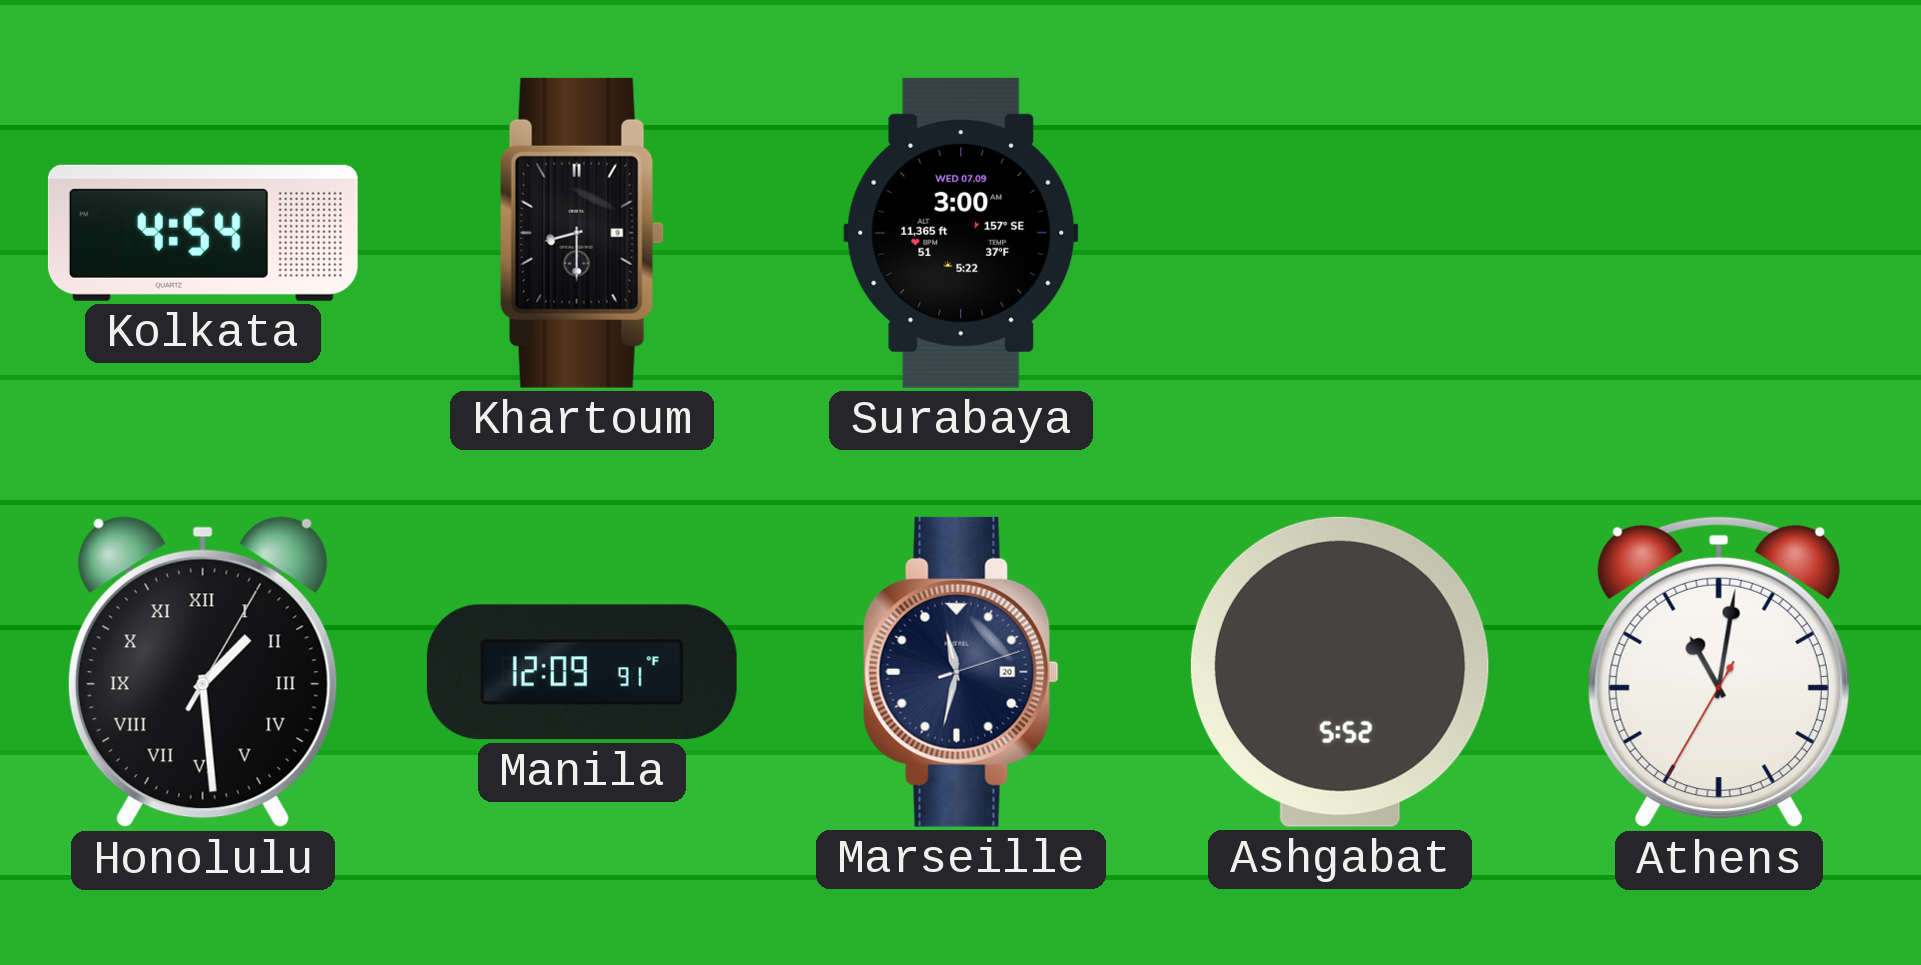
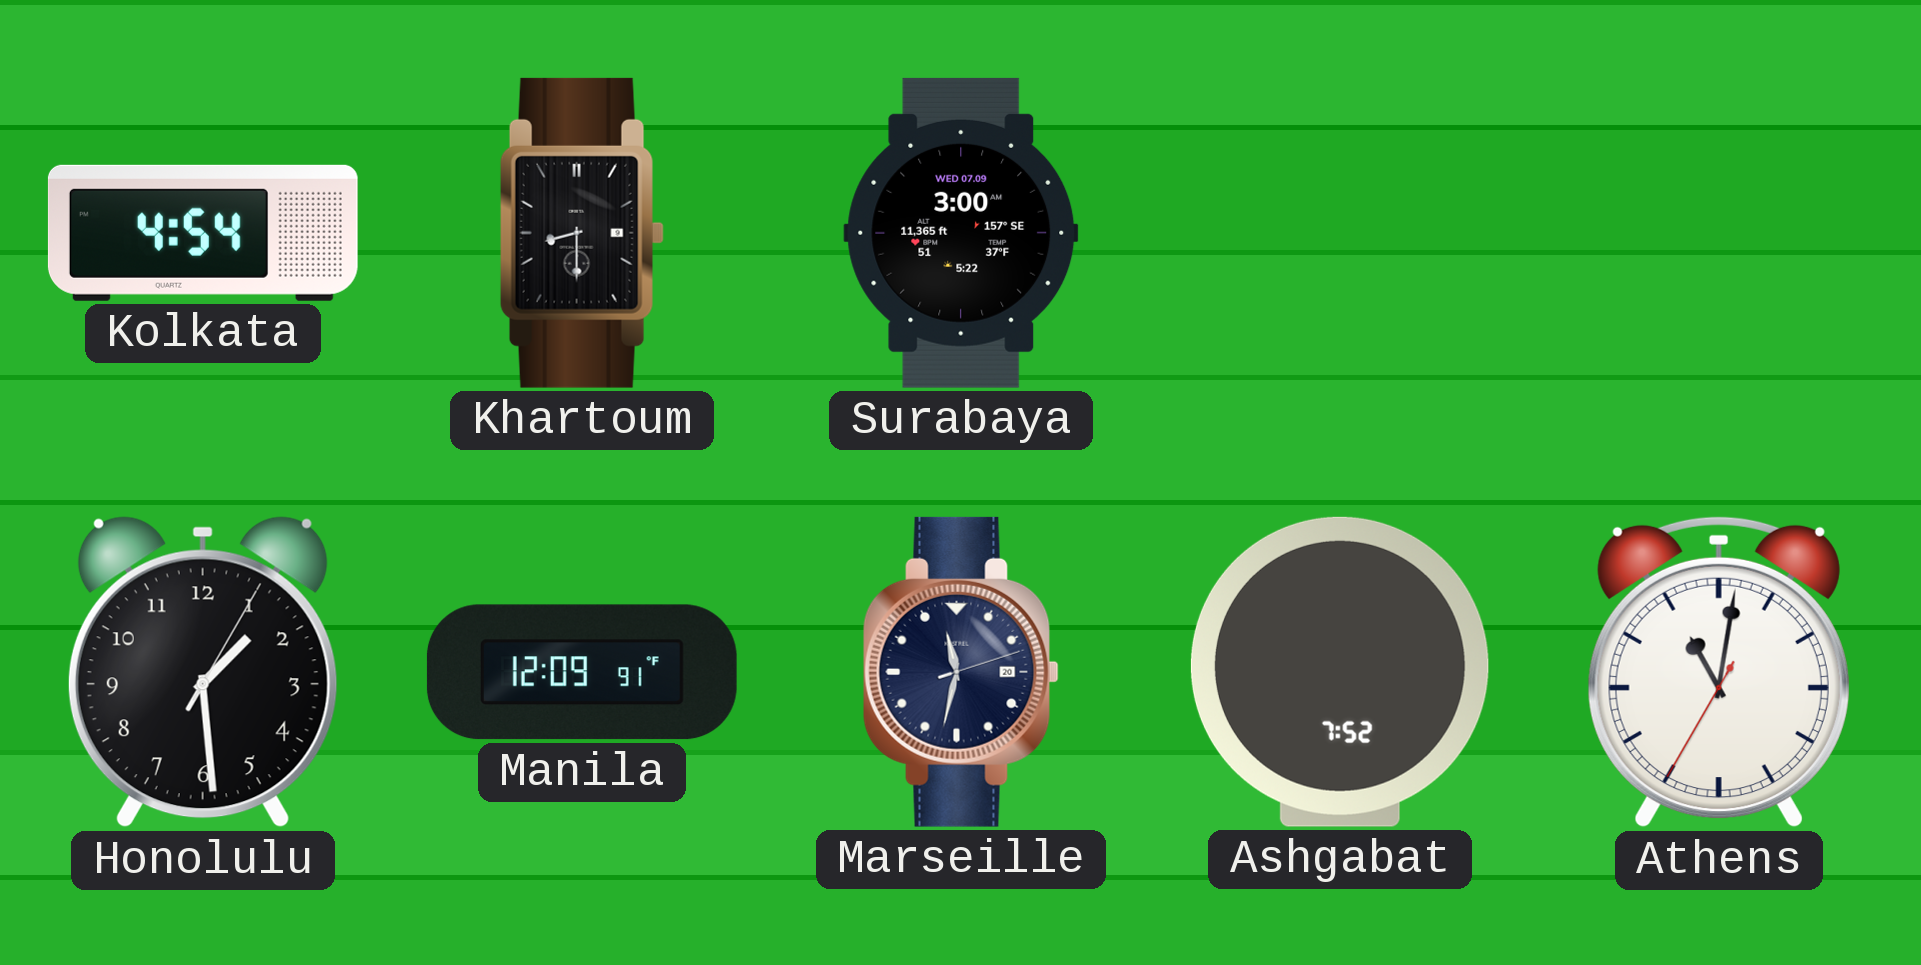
Honolulu numerals: Roman -> Arabic
Ashgabat: 5:52 -> 7:52
